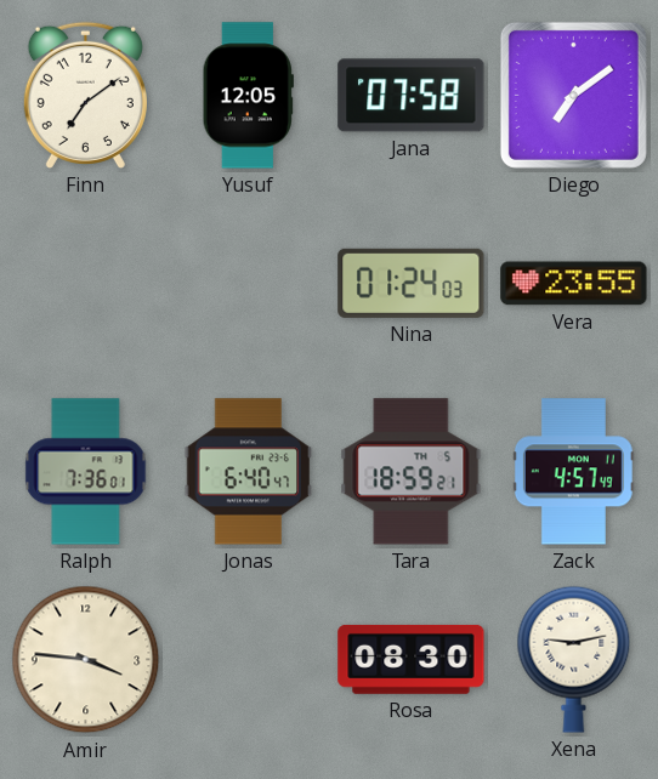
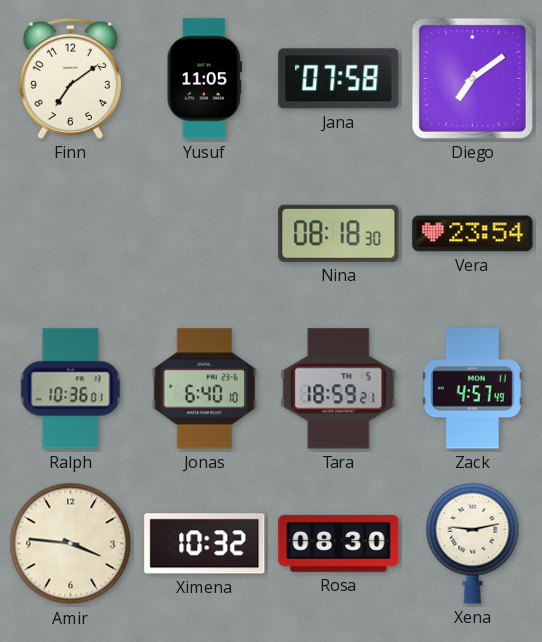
Yusuf: 12:05 -> 11:05
Nina: 01:24 -> 08:18
Vera: 23:55 -> 23:54
Ralph: 7:36 -> 10:36
Jonas: 6:40:47 -> 6:40:10
Ximena: none -> 10:32
